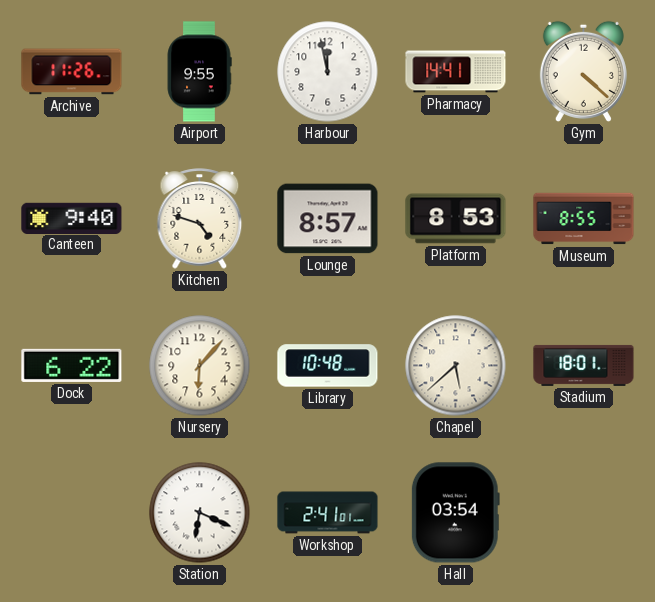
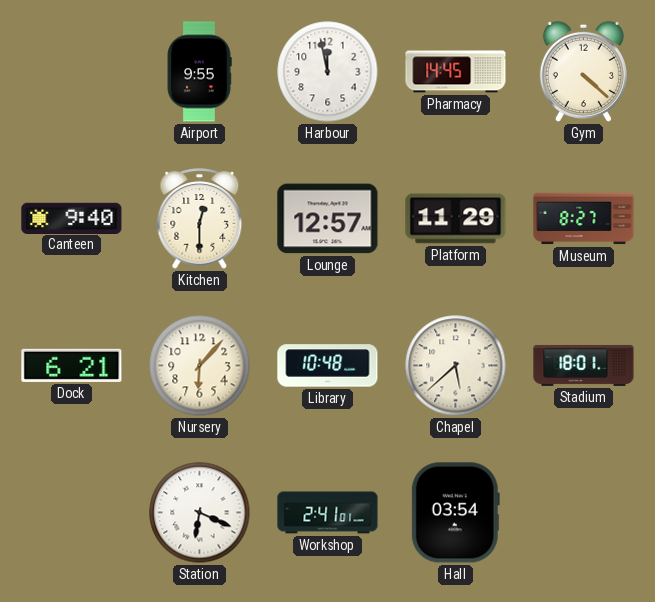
Archive: 11:26 -> none
Pharmacy: 14:41 -> 14:45
Kitchen: 4:48 -> 12:30
Lounge: 8:57 -> 12:57
Platform: 8:53 -> 11:29
Museum: 8:55 -> 8:27
Dock: 6:22 -> 6:21
